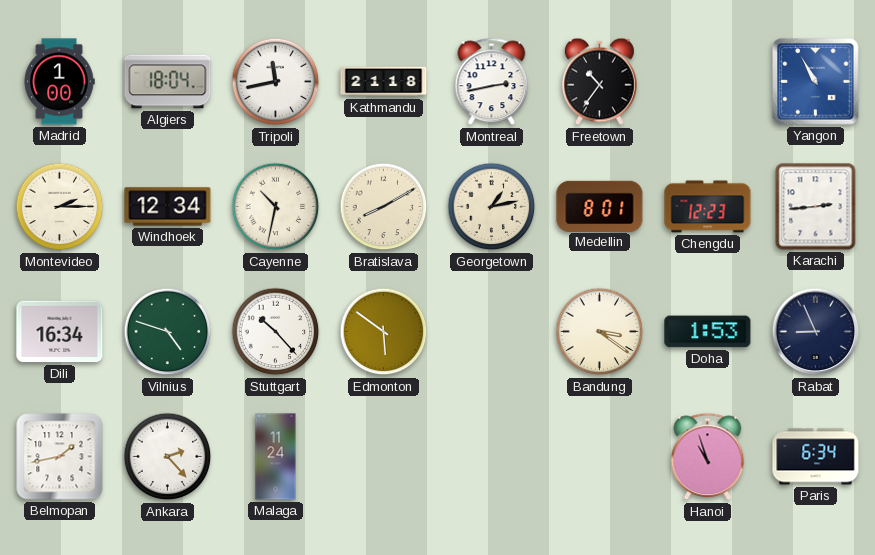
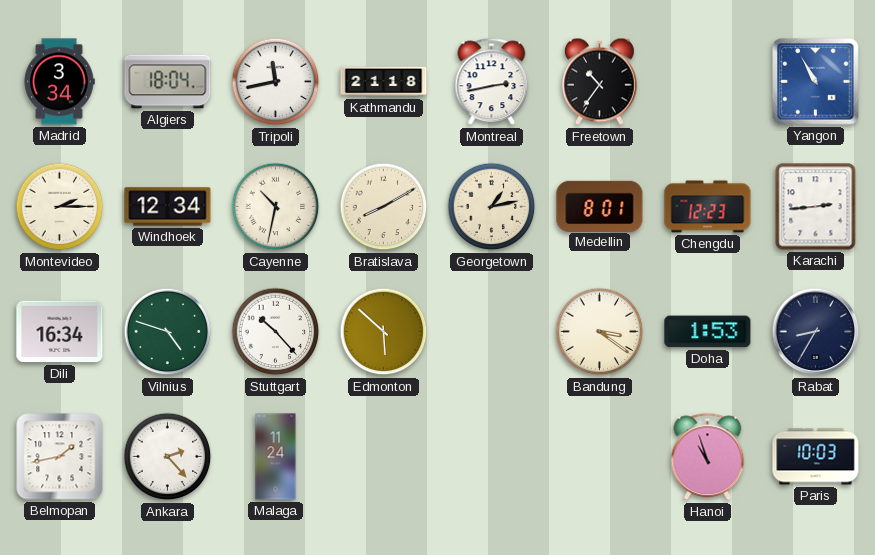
Madrid: 1:00 -> 3:34
Edmonton: 5:51 -> 5:52
Rabat: 8:56 -> 8:35
Paris: 6:34 -> 10:03
